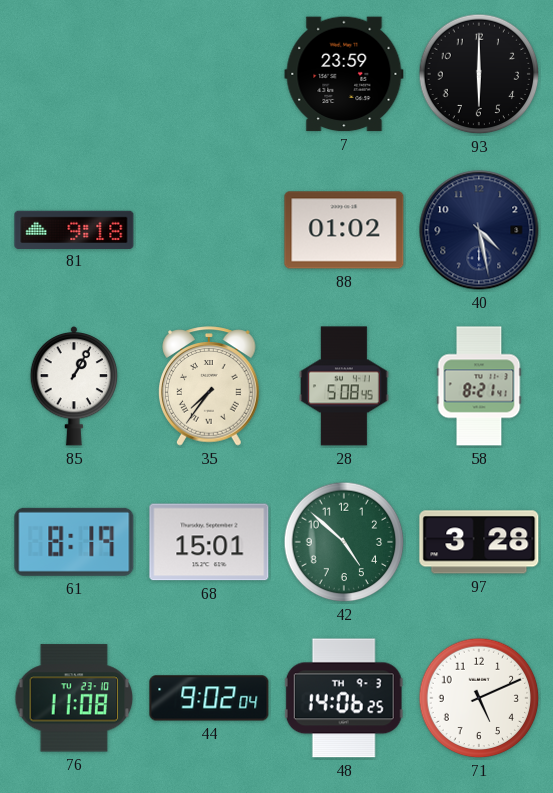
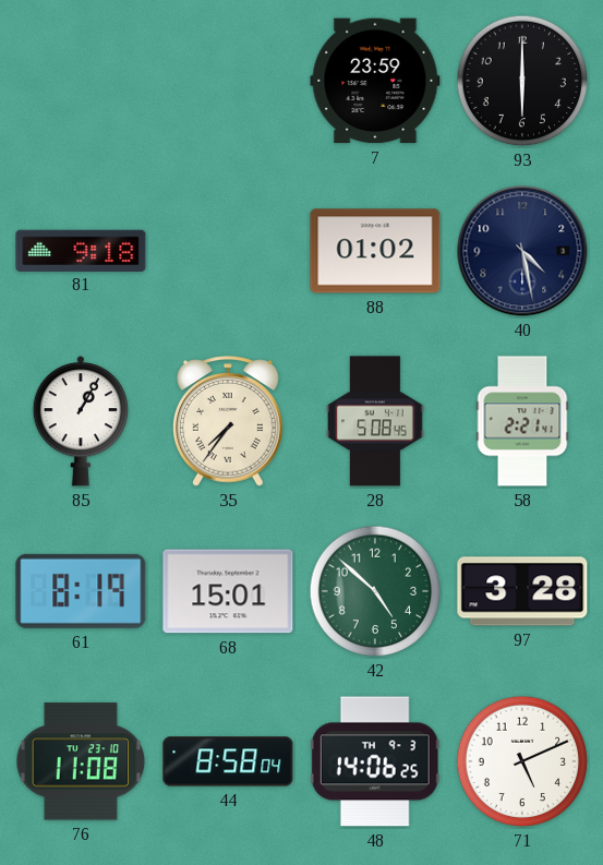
58: 8:21 -> 2:21
44: 9:02 -> 8:58
